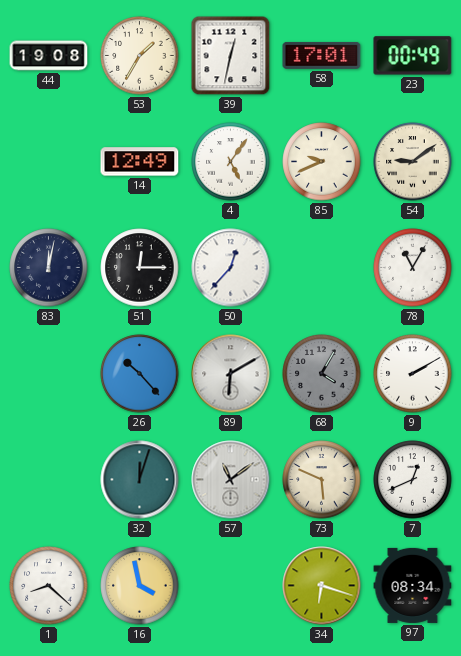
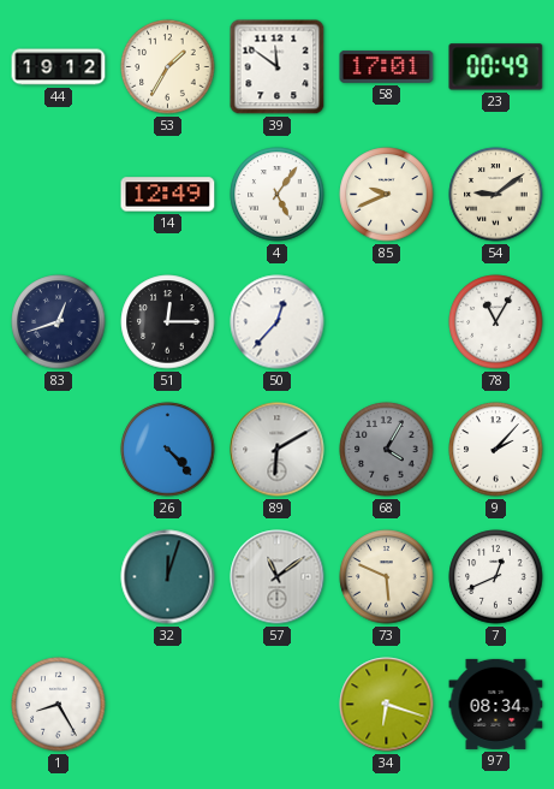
44: 19:08 -> 19:12
39: 12:32 -> 11:51
83: 12:02 -> 12:42
26: 10:23 -> 4:23
9: 2:10 -> 2:07
1: 8:22 -> 8:25
16: 3:58 -> none
